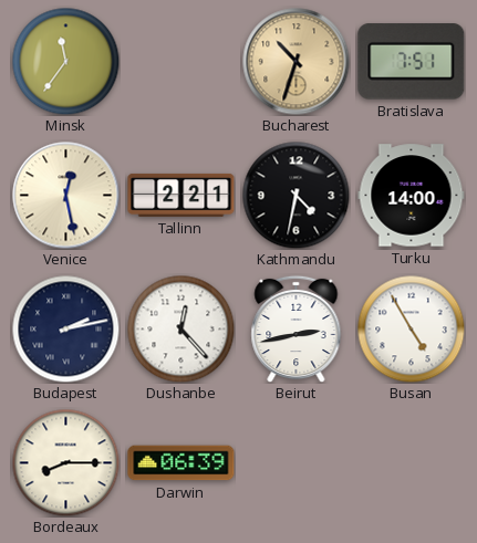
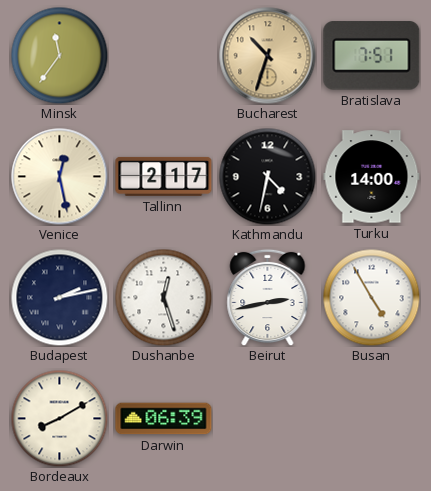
Tallinn: 2:21 -> 2:17
Dushanbe: 12:23 -> 12:27
Bordeaux: 8:15 -> 8:10
